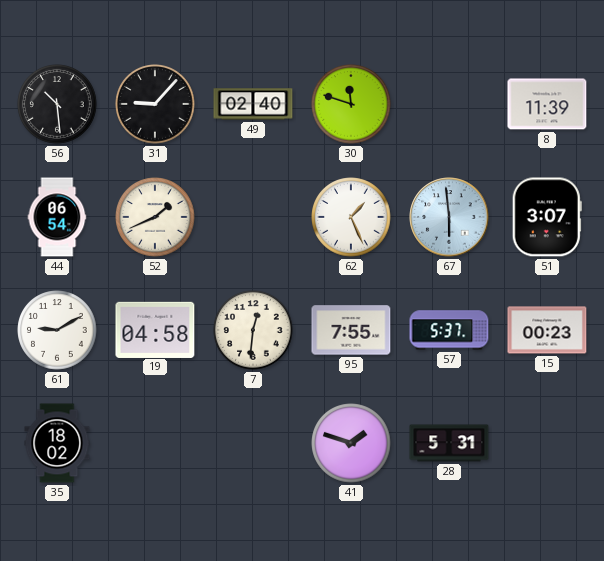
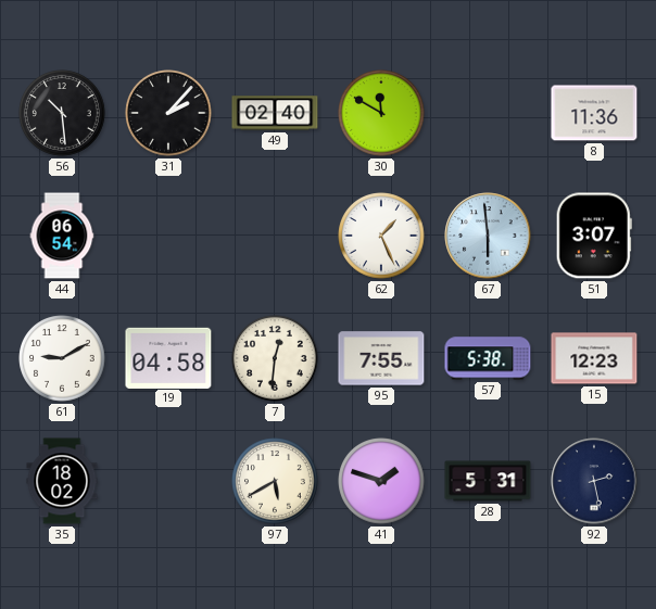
31: 9:07 -> 2:07
30: 11:48 -> 11:50
8: 11:39 -> 11:36
52: 1:41 -> none
57: 5:37 -> 5:38
15: 00:23 -> 12:23
97: none -> 5:40
92: none -> 2:28
